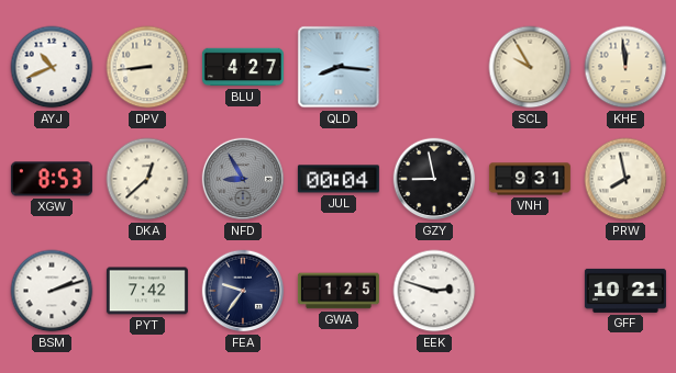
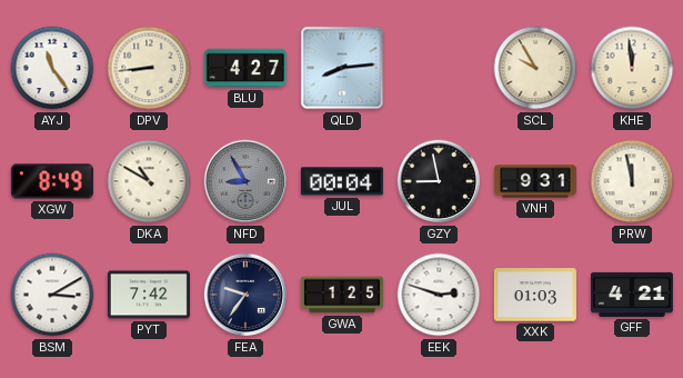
AYJ: 10:41 -> 11:24
QLD: 8:16 -> 8:14
XGW: 8:53 -> 8:49
DKA: 12:38 -> 10:50
PRW: 7:58 -> 11:58
BSM: 2:12 -> 3:10
XXK: none -> 01:03
GFF: 10:21 -> 4:21
